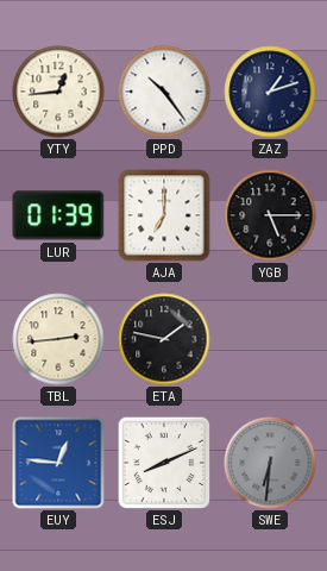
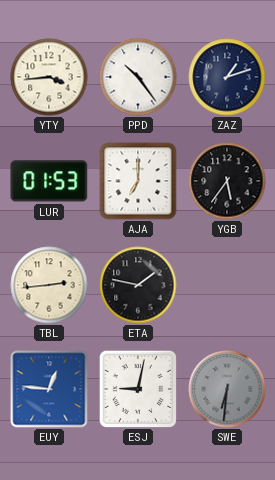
YTY: 12:44 -> 3:44
LUR: 01:39 -> 01:53
YGB: 5:15 -> 5:36
ESJ: 8:11 -> 9:02
